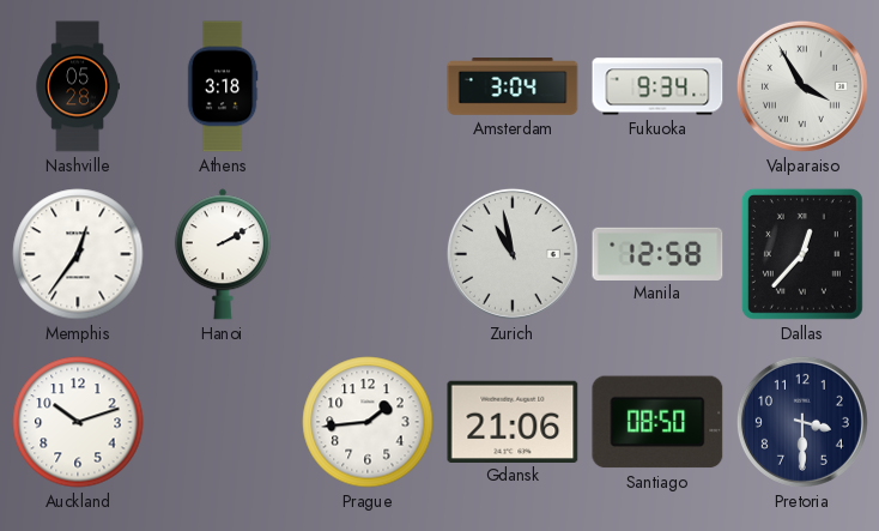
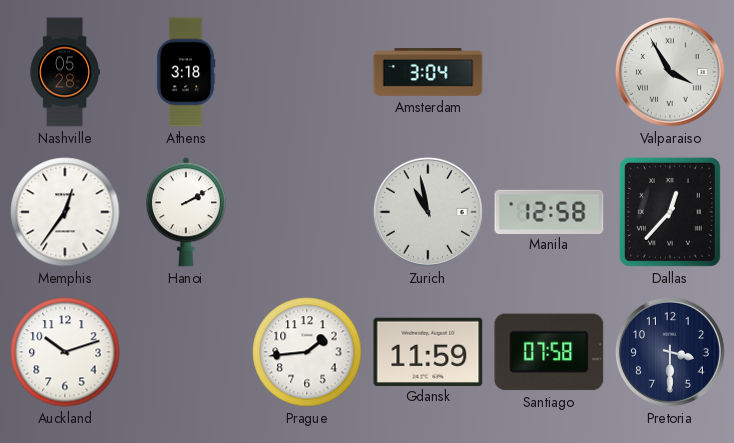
Fukuoka: 9:34 -> none
Gdansk: 21:06 -> 11:59
Santiago: 08:50 -> 07:58
